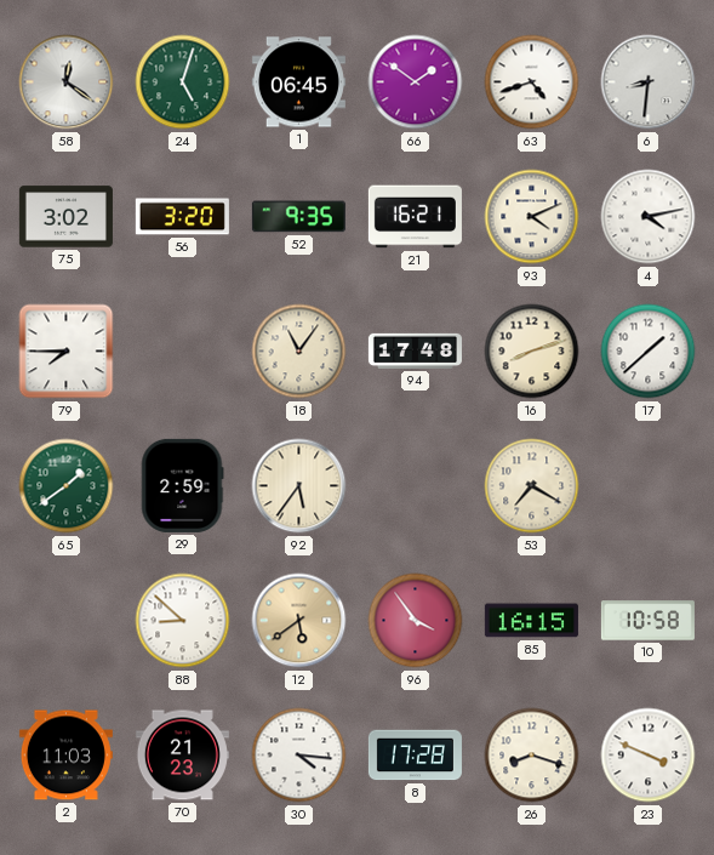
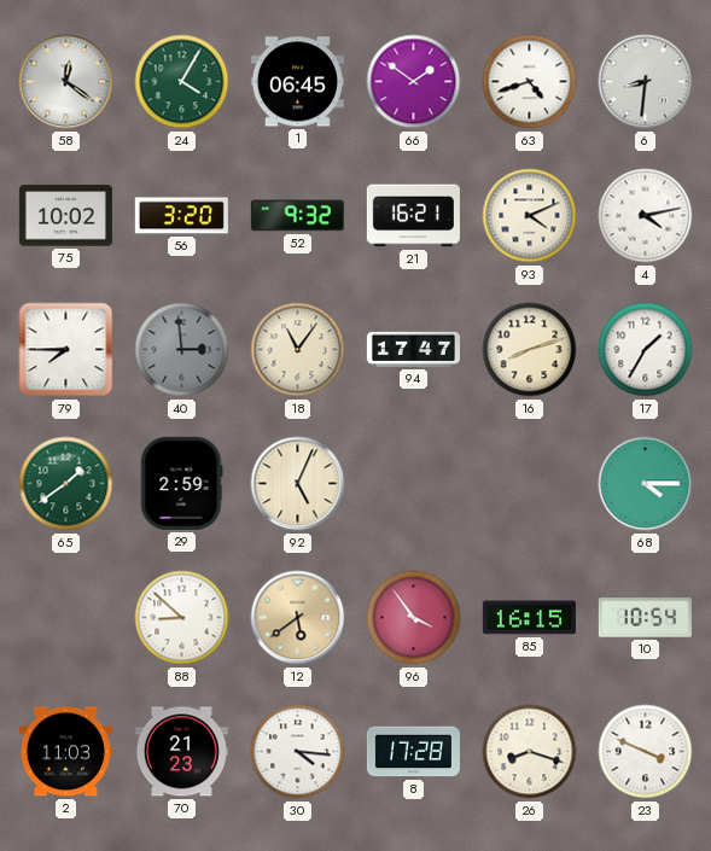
24: 5:03 -> 4:05
75: 3:02 -> 10:02
52: 9:35 -> 9:32
40: none -> 2:59
94: 17:48 -> 17:47
17: 1:38 -> 1:35
92: 5:36 -> 5:04
53: 7:20 -> none
68: none -> 4:15
10: 10:58 -> 10:54
